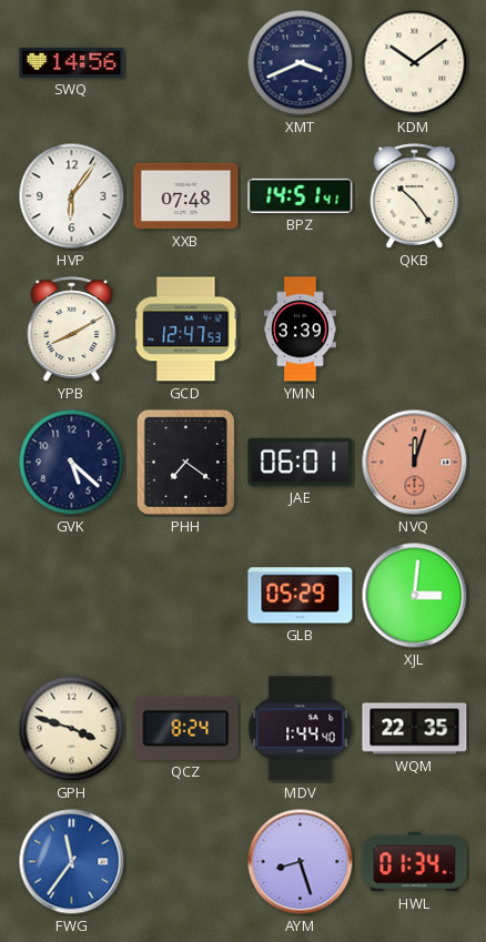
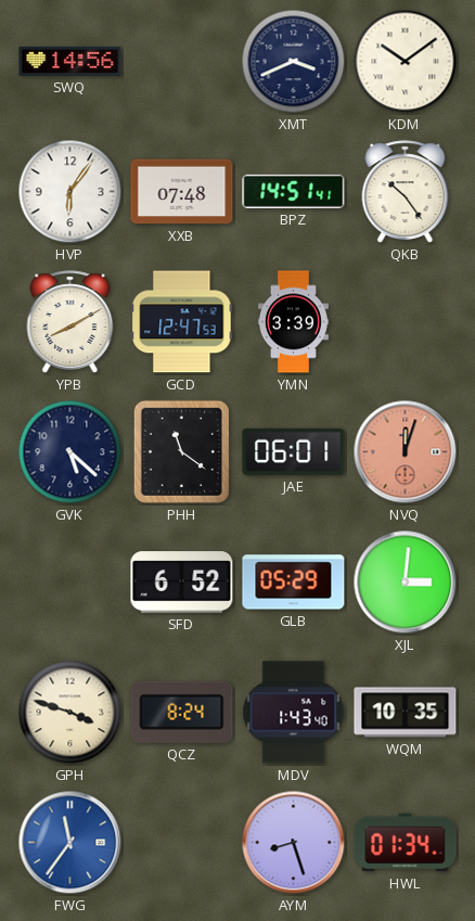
PHH: 7:21 -> 11:21
SFD: none -> 6:52
MDV: 1:44 -> 1:43
WQM: 22:35 -> 10:35
